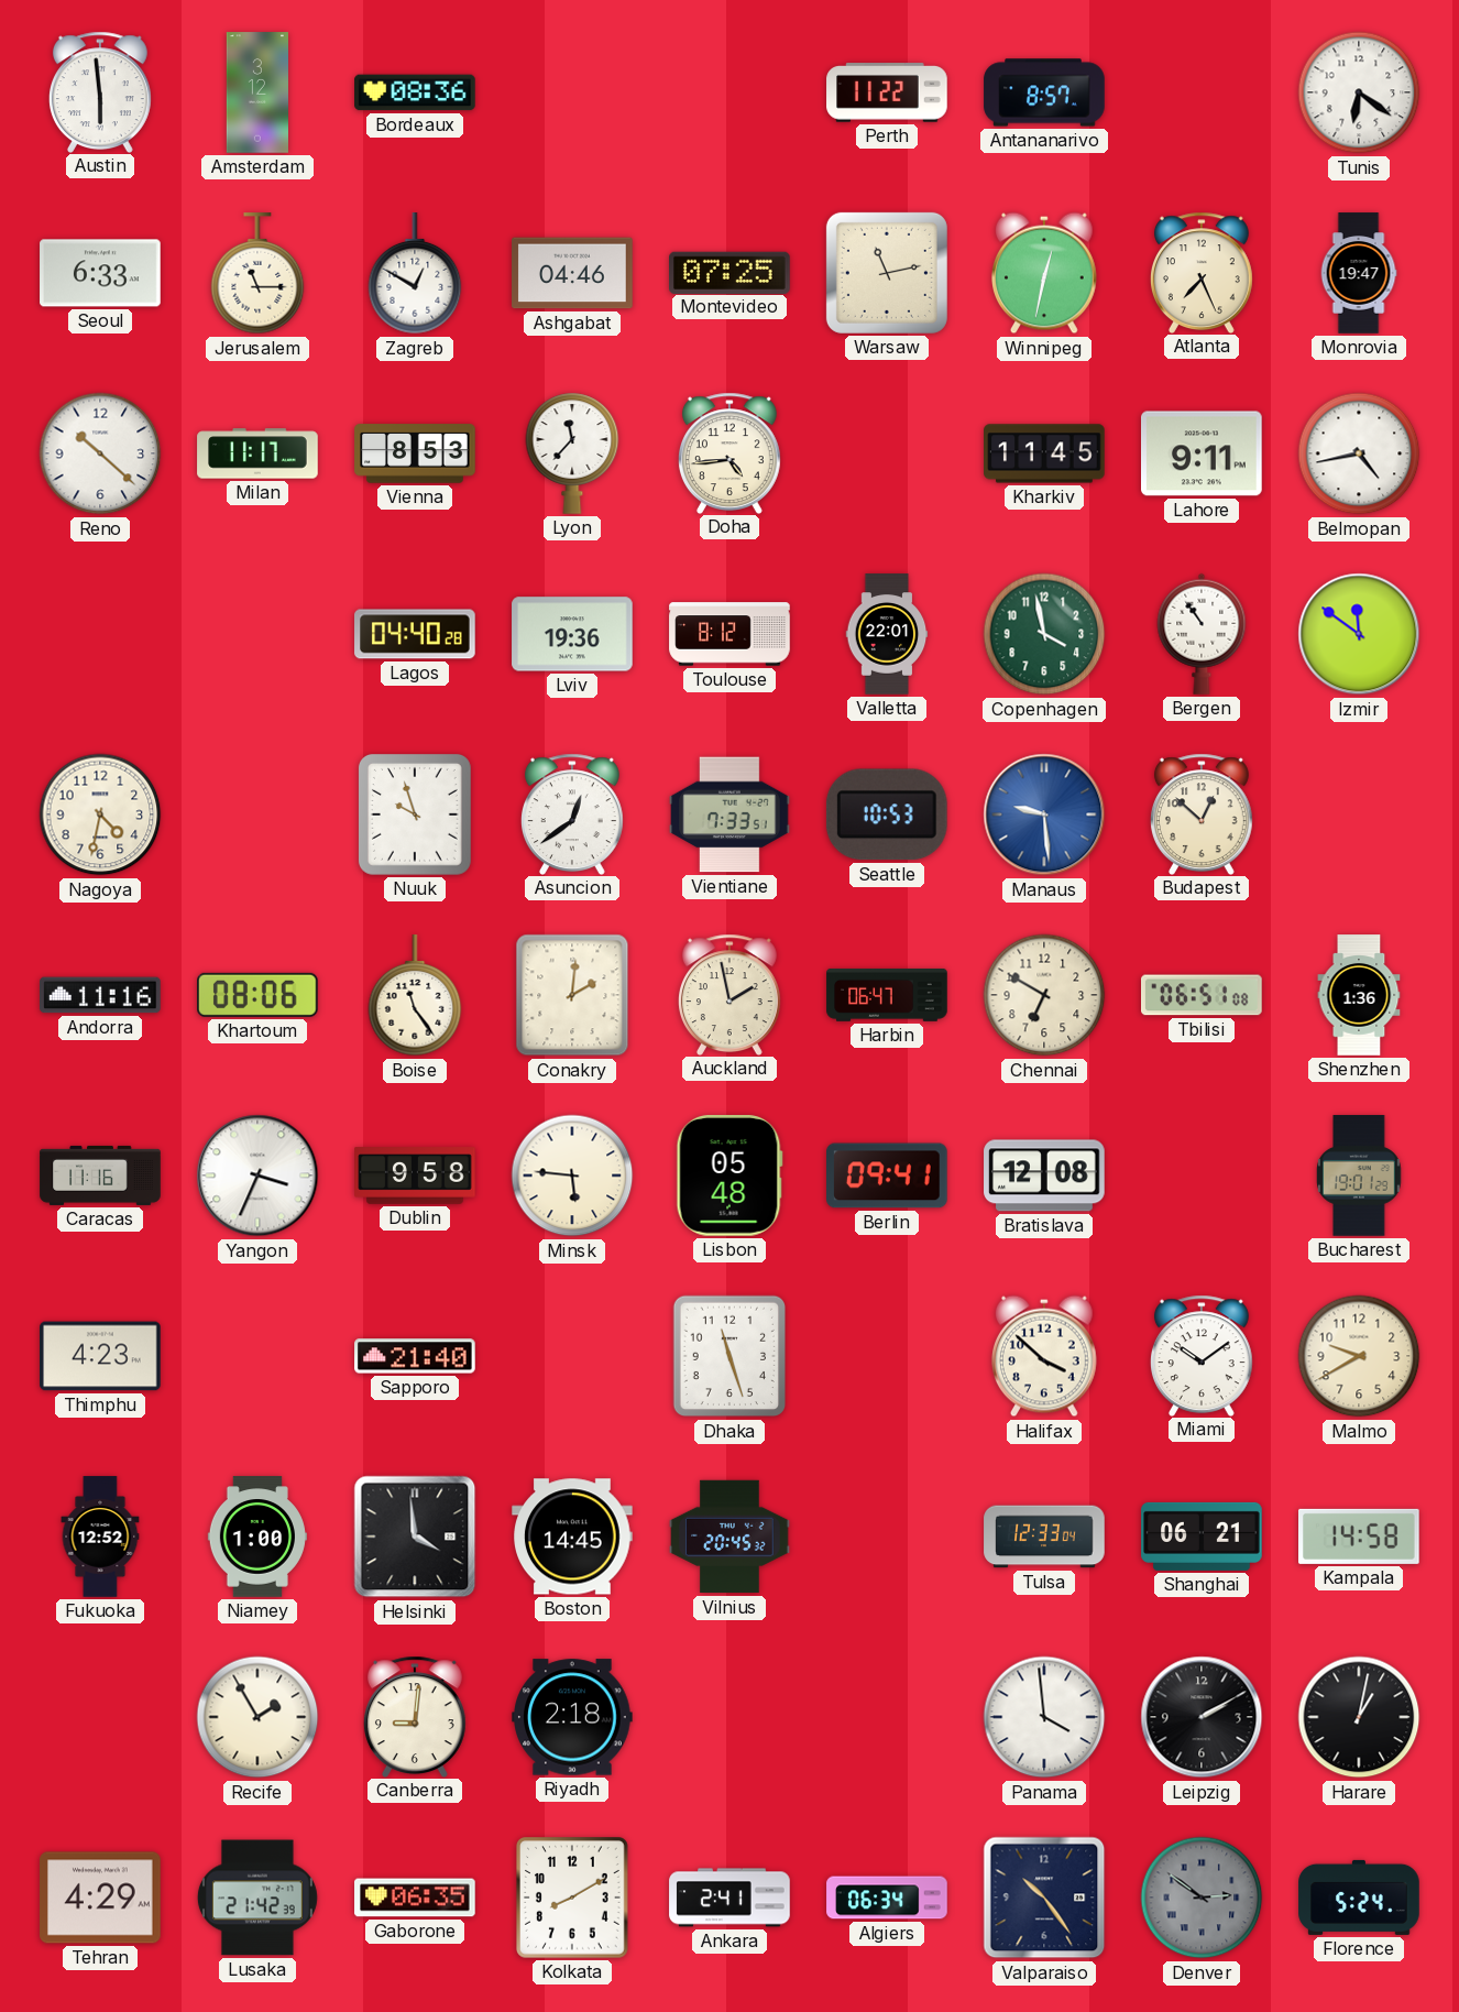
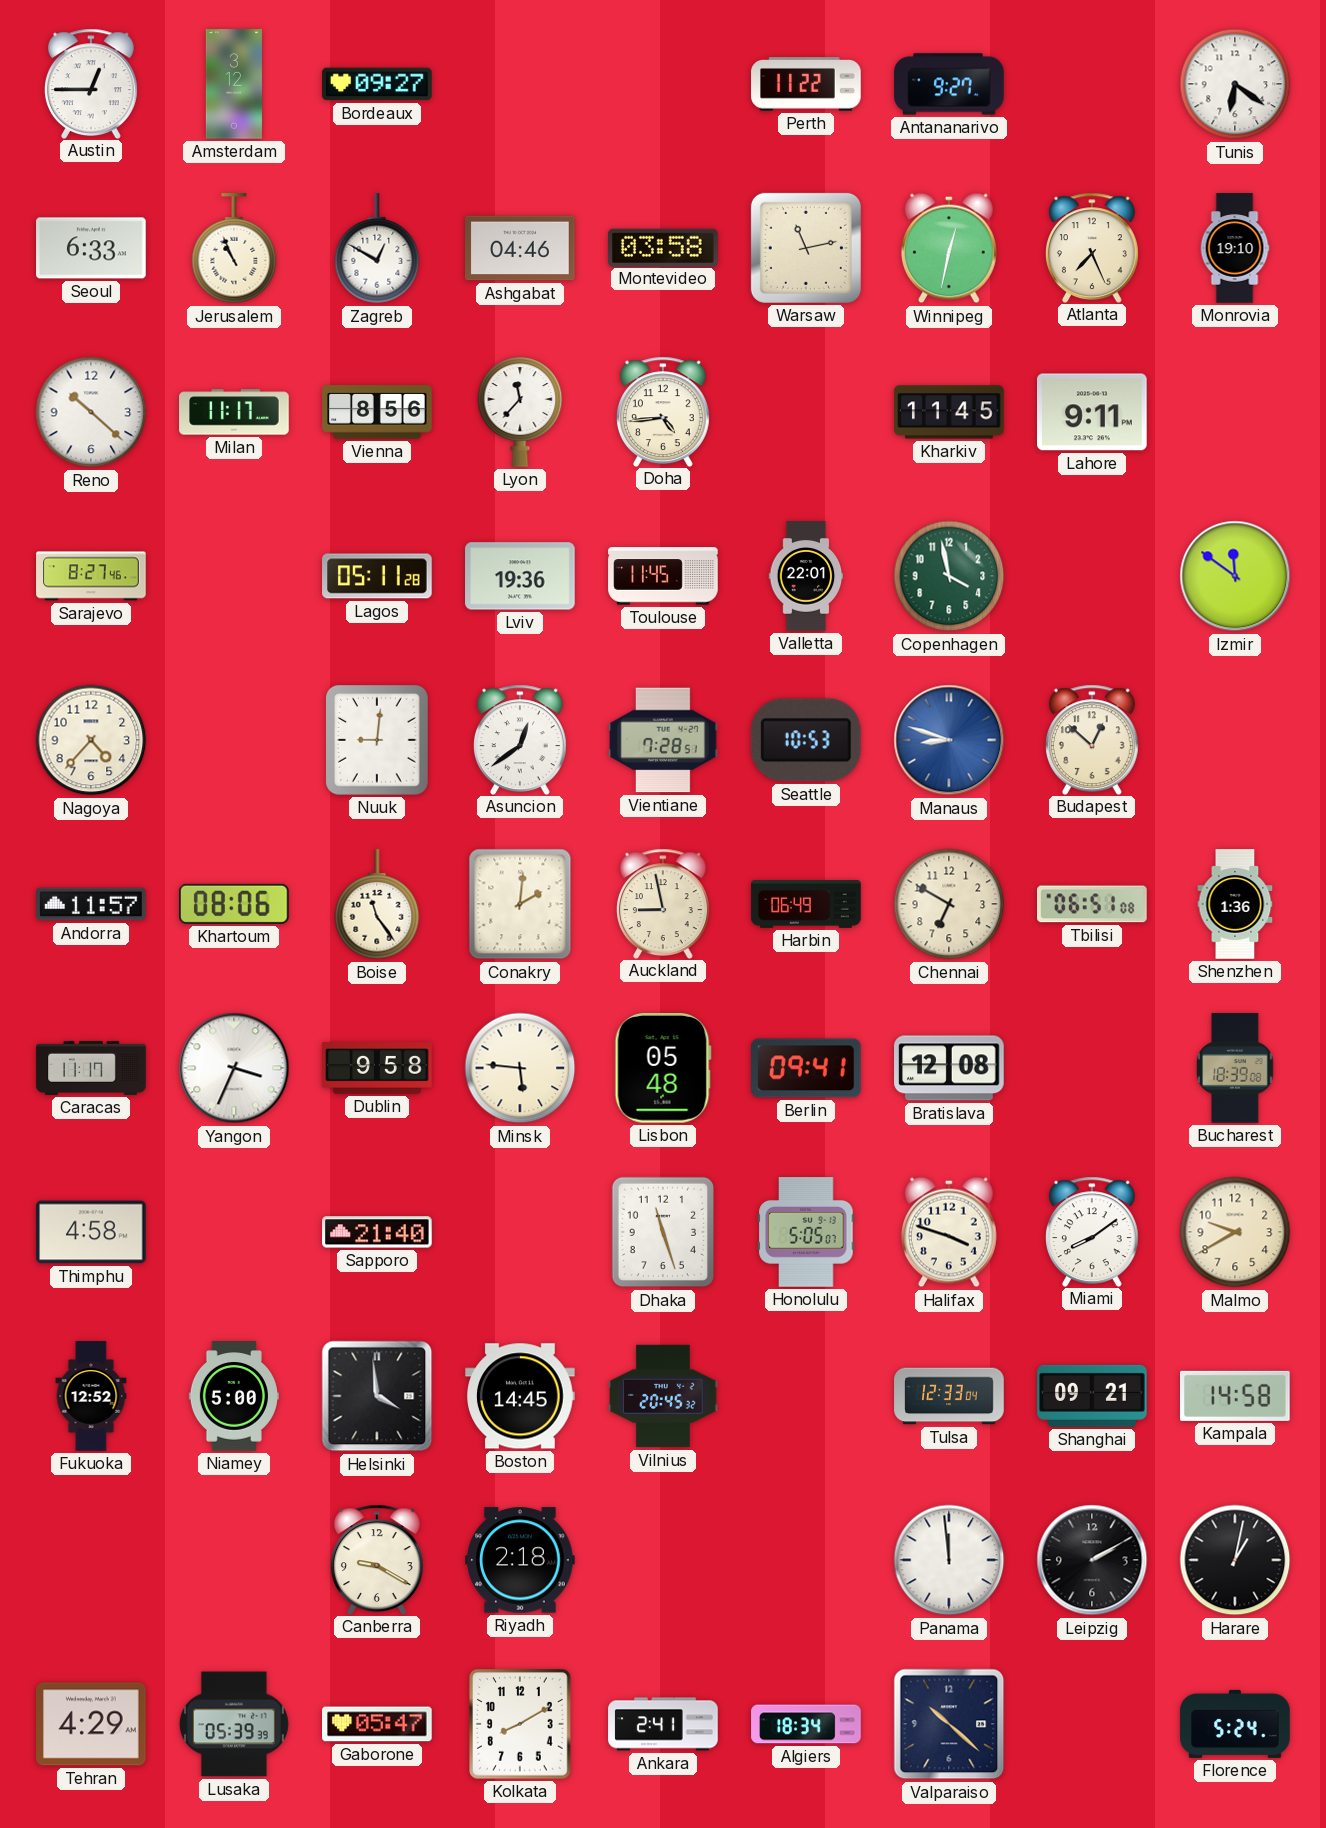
Austin: 5:59 -> 12:45
Bordeaux: 08:36 -> 09:27
Antananarivo: 8:57 -> 9:27
Jerusalem: 11:15 -> 10:56
Montevideo: 07:25 -> 03:58
Monrovia: 19:47 -> 19:10
Vienna: 8:53 -> 8:56
Belmopan: 4:43 -> none
Sarajevo: none -> 8:27
Lagos: 04:40 -> 05:11
Toulouse: 8:12 -> 11:45
Bergen: 10:54 -> none
Nagoya: 4:32 -> 4:37
Nuuk: 9:57 -> 9:01
Vientiane: 7:33 -> 7:28
Manaus: 9:29 -> 8:48
Andorra: 11:16 -> 11:57
Auckland: 1:58 -> 8:58
Harbin: 06:47 -> 06:49
Caracas: 11:16 -> 11:17
Bucharest: 19:01 -> 18:39
Thimphu: 4:23 -> 4:58
Honolulu: none -> 5:05
Halifax: 3:52 -> 3:48
Miami: 10:09 -> 8:09
Niamey: 1:00 -> 5:00
Shanghai: 06:21 -> 09:21
Recife: 1:55 -> none
Canberra: 9:01 -> 9:20
Panama: 3:59 -> 11:59
Lusaka: 21:42 -> 05:39
Gaborone: 06:35 -> 05:47
Algiers: 06:34 -> 18:34
Valparaiso: 10:24 -> 10:22
Denver: 2:51 -> none
